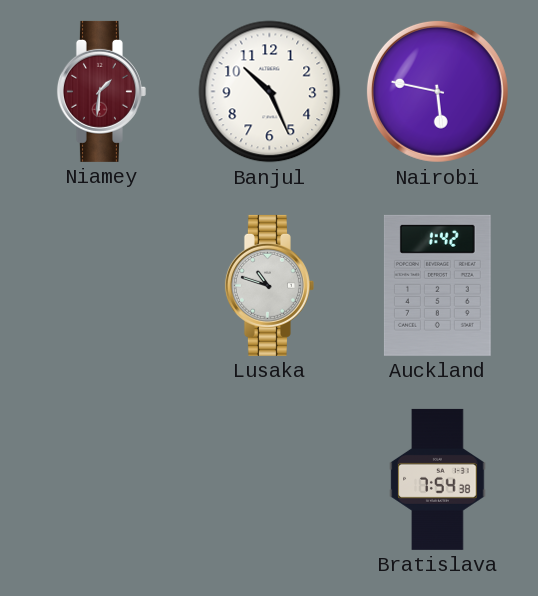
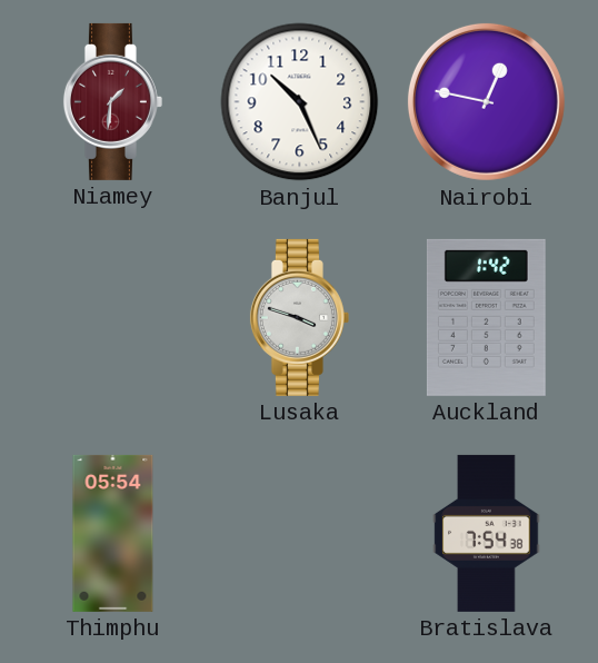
Nairobi: 5:47 -> 12:47
Lusaka: 10:48 -> 3:48
Thimphu: none -> 05:54
